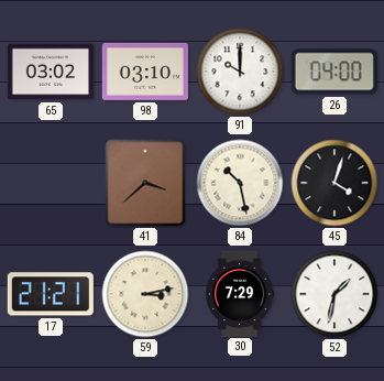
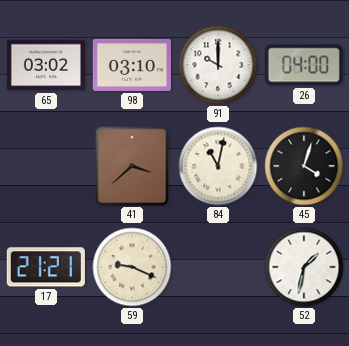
84: 10:28 -> 11:02
59: 3:13 -> 9:19
30: 7:29 -> none
